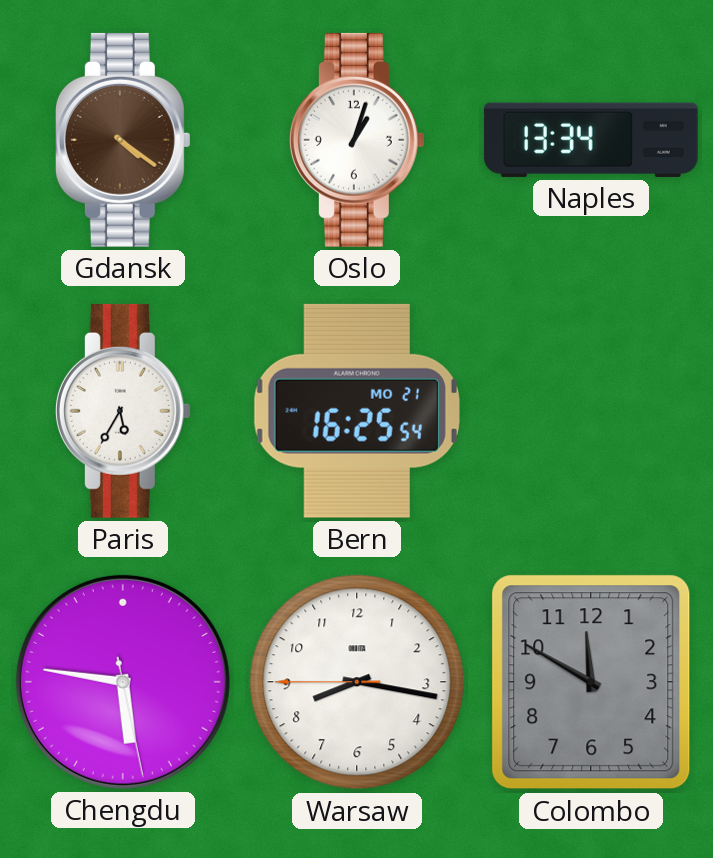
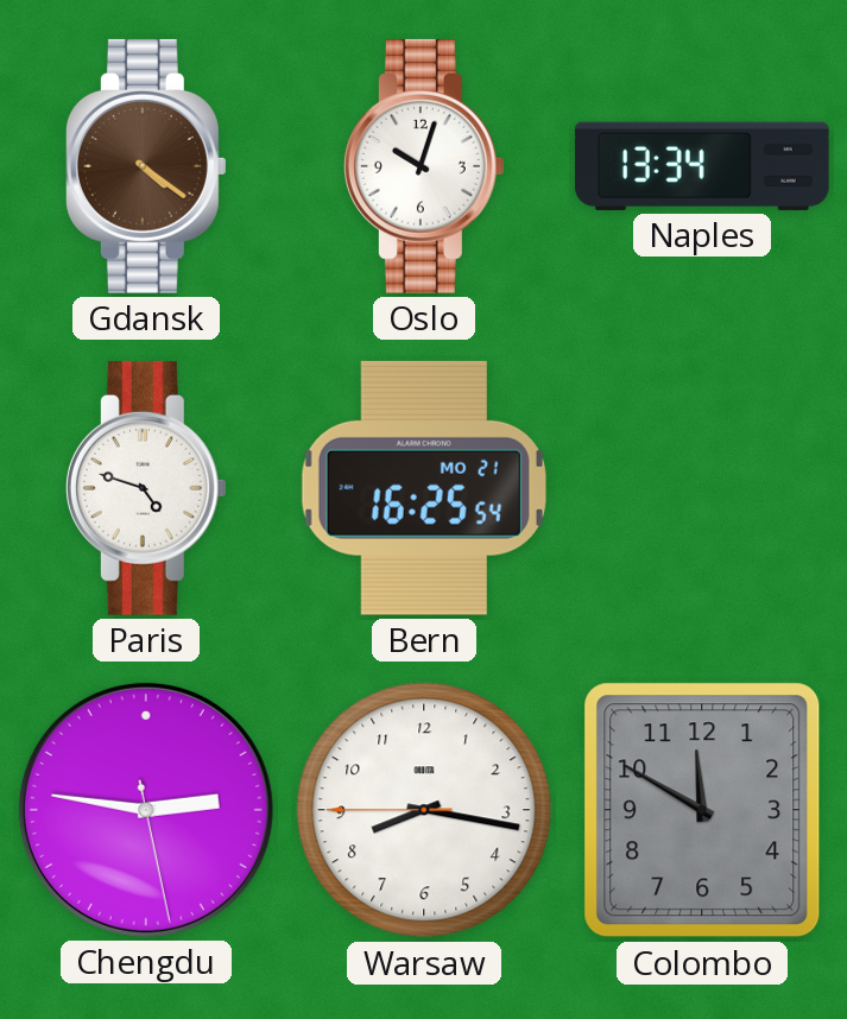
Oslo: 1:03 -> 10:03
Paris: 5:35 -> 4:48
Chengdu: 5:46 -> 2:46
